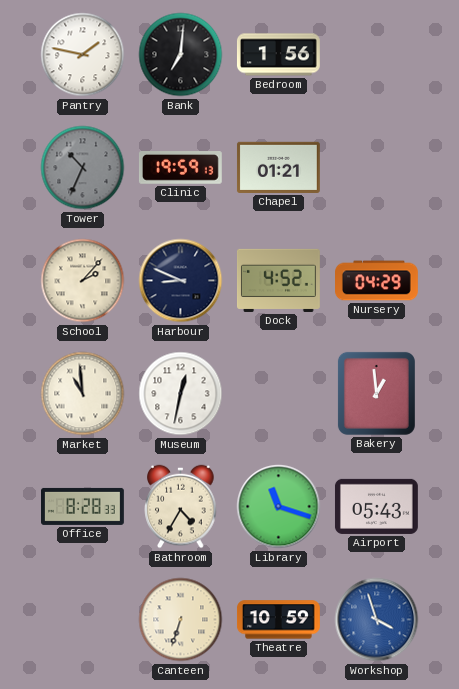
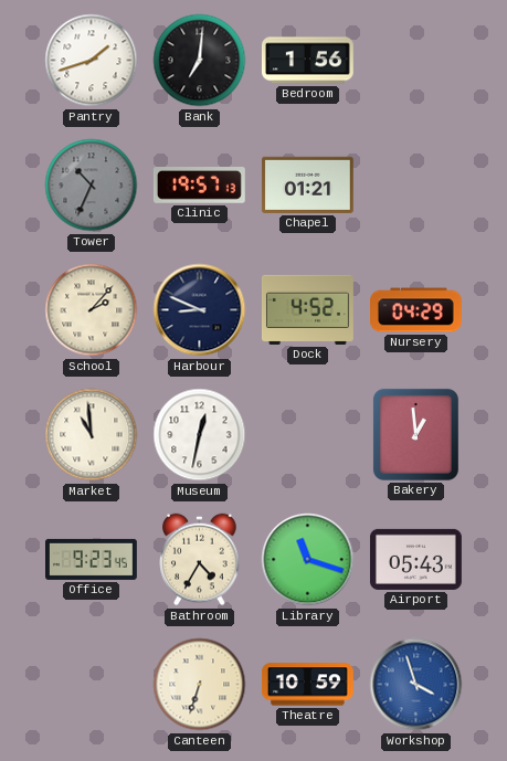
Pantry: 1:47 -> 1:42
Clinic: 19:59 -> 19:57
Office: 8:28 -> 9:23
